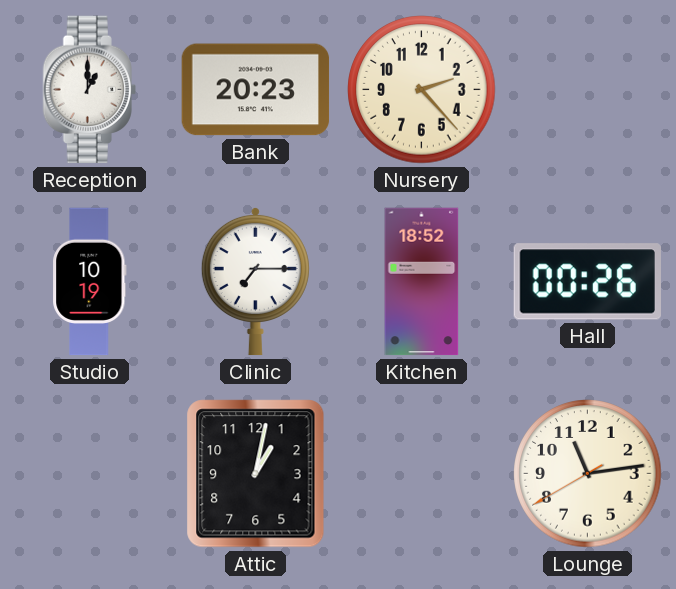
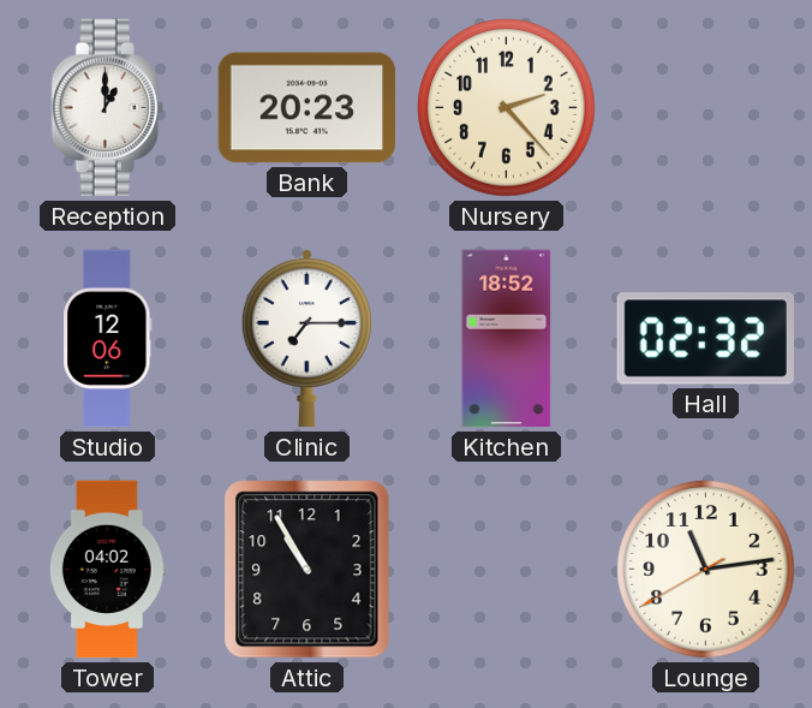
Studio: 10:19 -> 12:06
Hall: 00:26 -> 02:32
Tower: none -> 04:02
Attic: 1:02 -> 10:55
